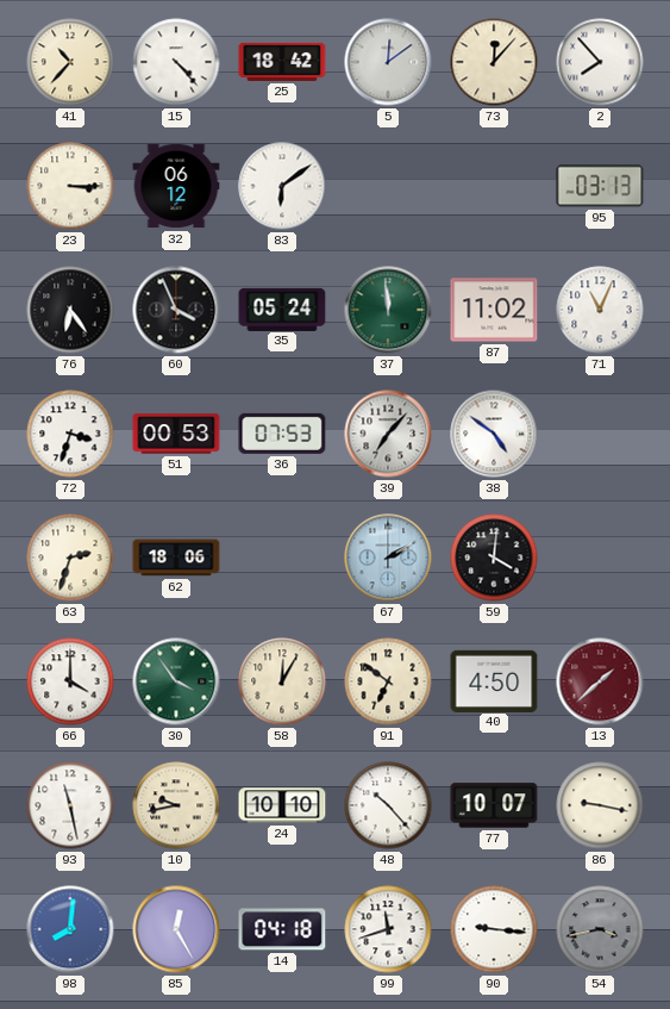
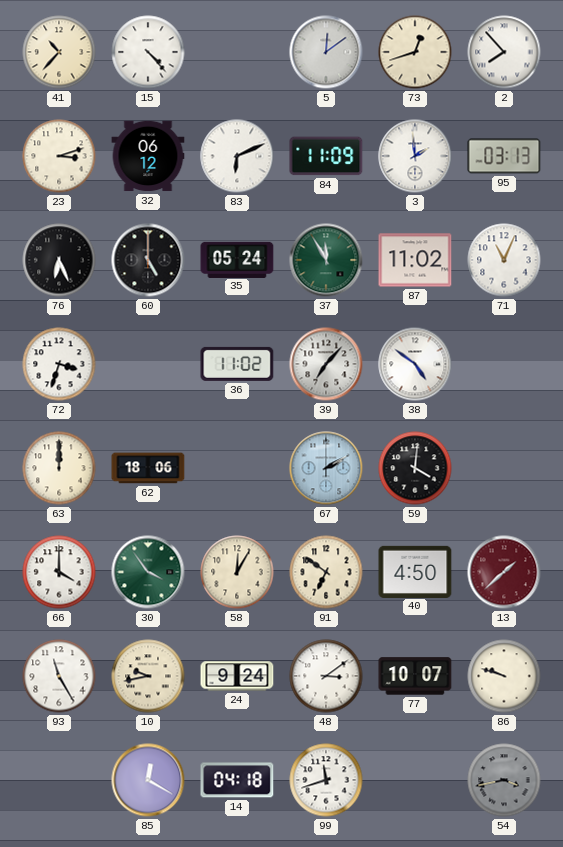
25: 18:42 -> none
73: 12:07 -> 12:42
23: 3:15 -> 3:12
83: 6:09 -> 6:11
84: none -> 11:09
3: none -> 1:59
76: 6:24 -> 6:26
60: 3:56 -> 5:00
37: 11:59 -> 11:55
51: 00:53 -> none
36: 07:53 -> 11:02
63: 2:33 -> 12:00
93: 11:28 -> 11:25
24: 10:10 -> 9:24
48: 10:23 -> 3:09
86: 9:17 -> 9:48
98: 8:01 -> none
85: 12:25 -> 12:20
90: 9:16 -> none
